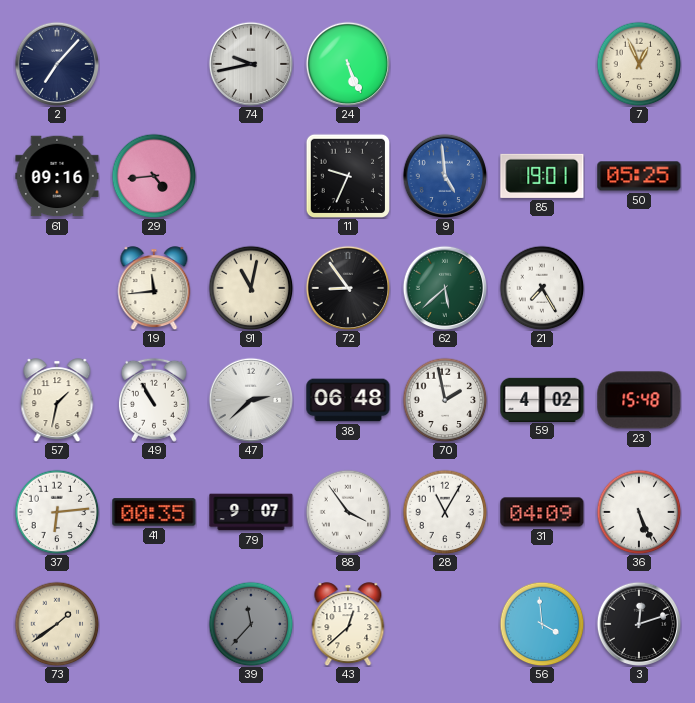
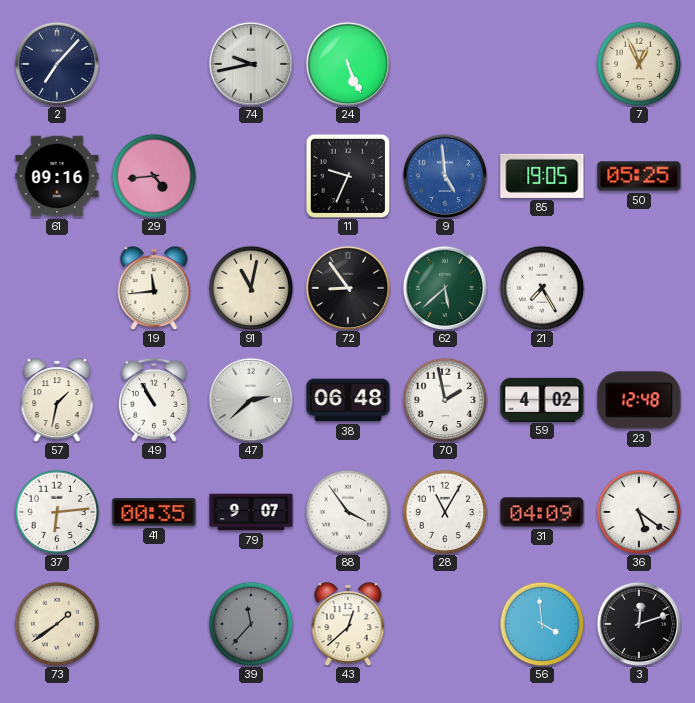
85: 19:01 -> 19:05
23: 15:48 -> 12:48
36: 5:26 -> 5:21
